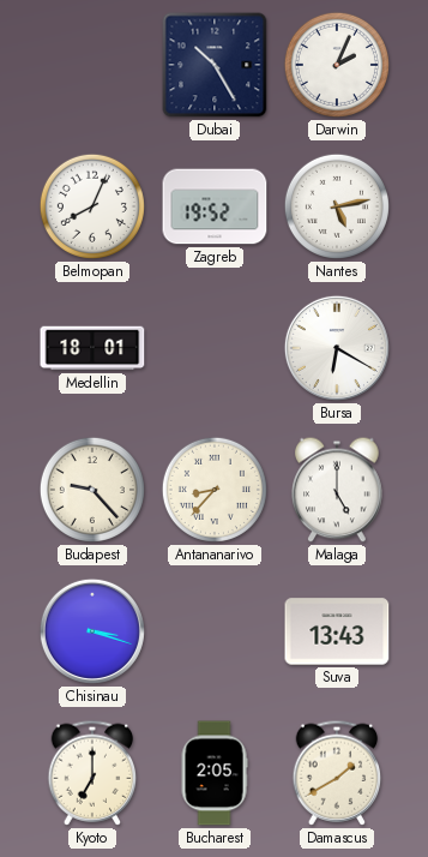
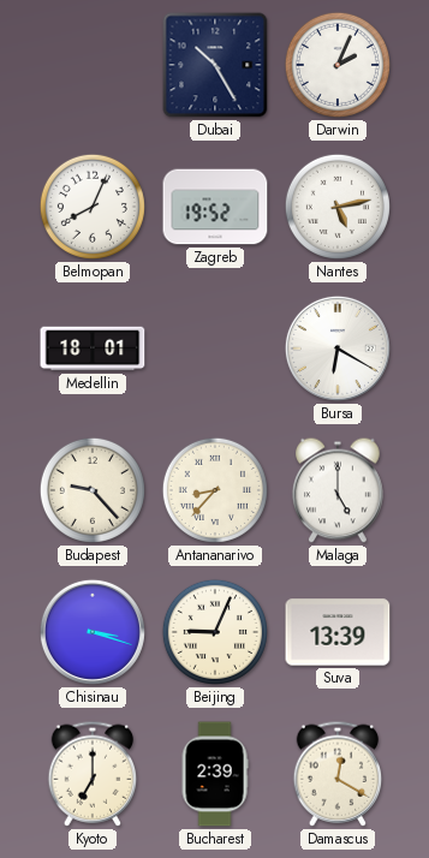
Beijing: none -> 9:04
Suva: 13:43 -> 13:39
Bucharest: 2:05 -> 2:39
Damascus: 1:40 -> 12:20
